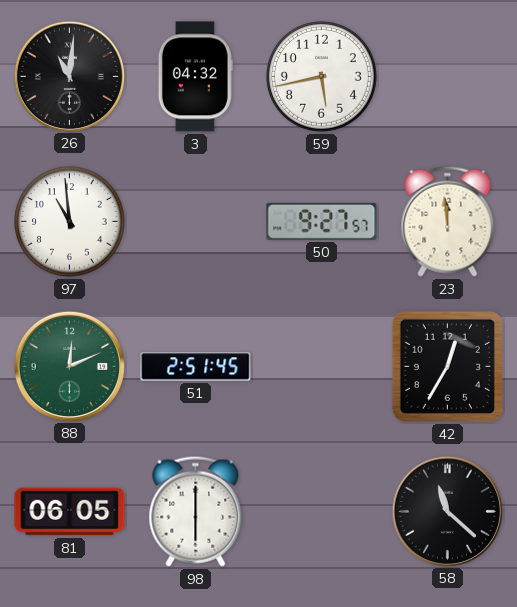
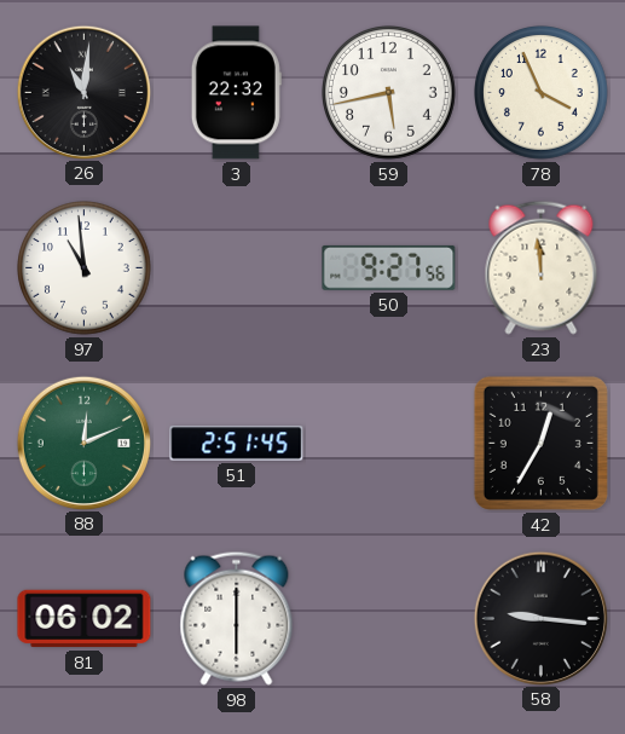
3: 04:32 -> 22:32
78: none -> 3:56
50: 9:27:57 -> 9:27:56
81: 06:05 -> 06:02
58: 11:22 -> 9:16
